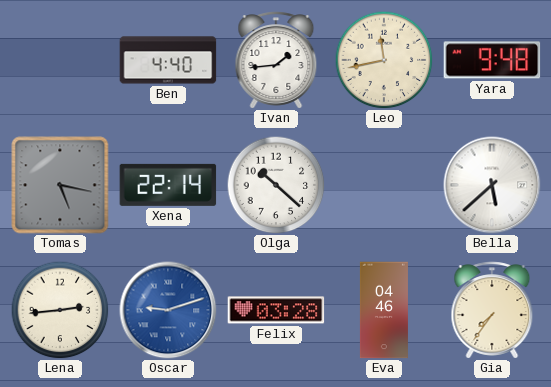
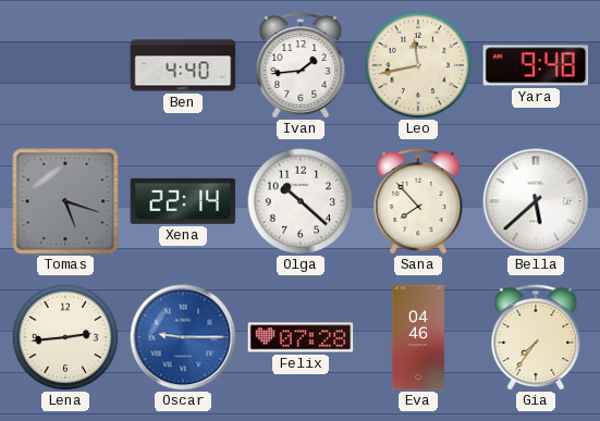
Tomas: 5:17 -> 5:18
Sana: none -> 7:53
Oscar: 9:12 -> 9:15
Felix: 03:28 -> 07:28
